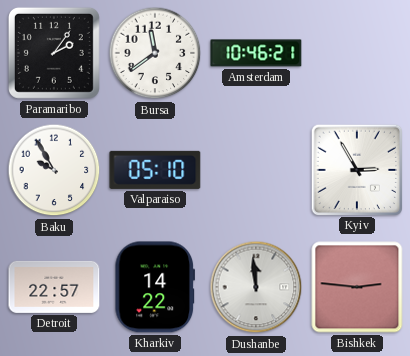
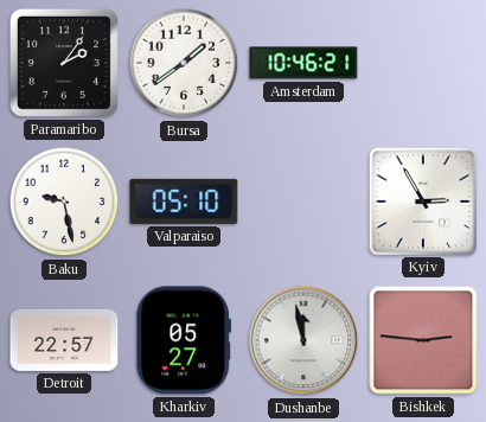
Bursa: 11:39 -> 1:39
Baku: 9:55 -> 9:28
Kharkiv: 14:22 -> 05:27
Dushanbe: 11:59 -> 11:58
